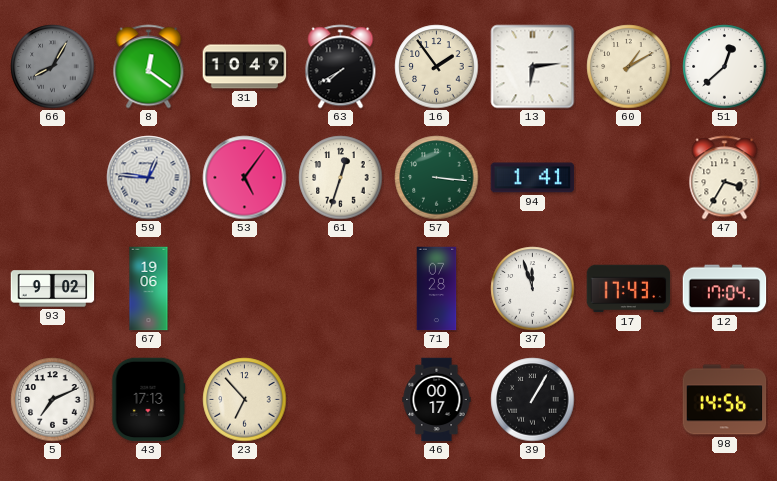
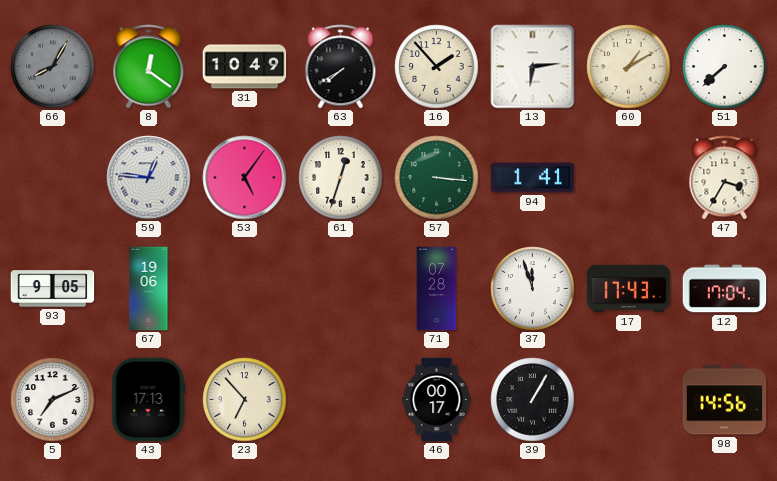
16: 1:54 -> 1:53
51: 12:38 -> 7:38
93: 9:02 -> 9:05
